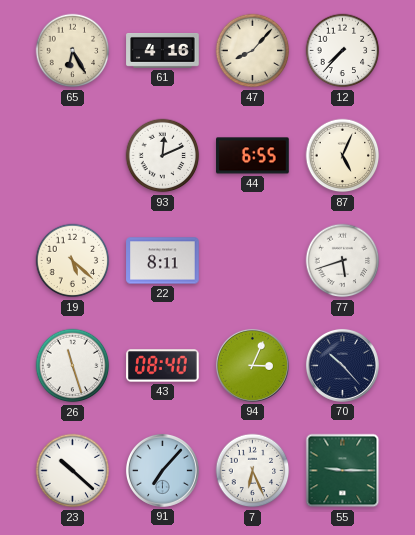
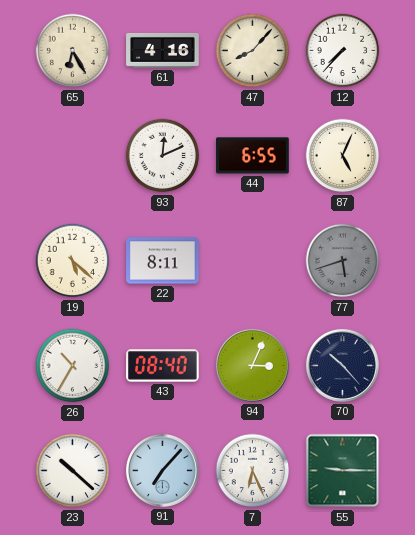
77 dial: white -> grey
26: 11:27 -> 10:35
